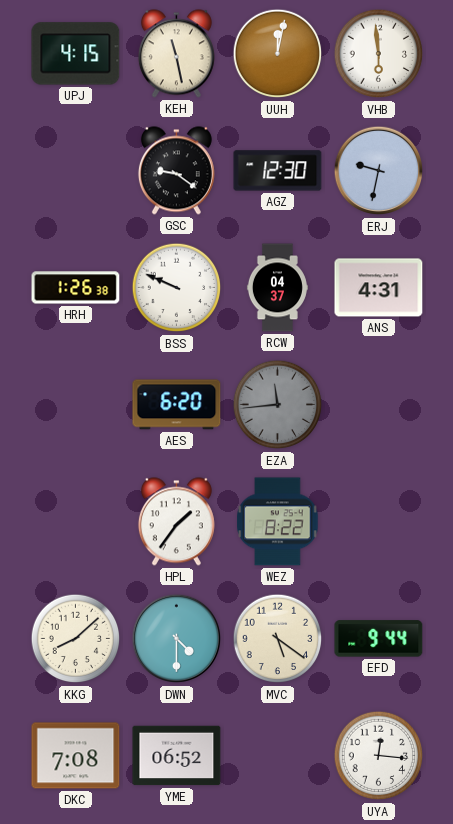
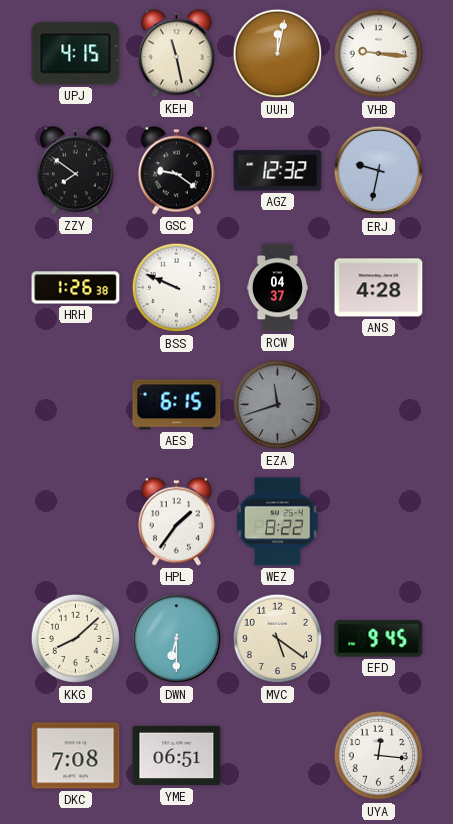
VHB: 5:59 -> 9:16
ZZY: none -> 7:51
AGZ: 12:30 -> 12:32
ANS: 4:31 -> 4:28
AES: 6:20 -> 6:15
EZA: 11:44 -> 11:42
DWN: 4:30 -> 6:30
EFD: 9:44 -> 9:45
YME: 06:52 -> 06:51
